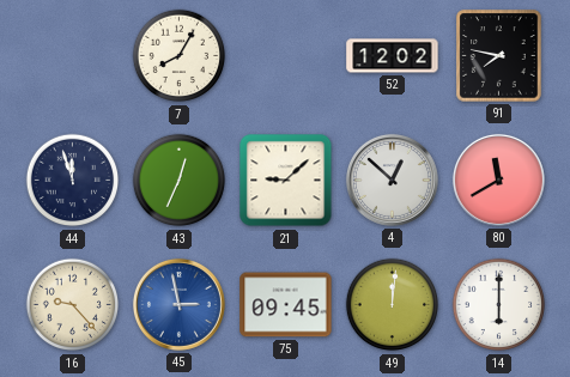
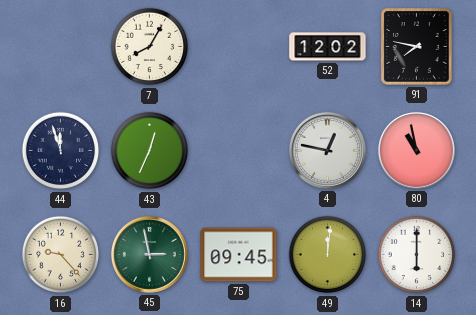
21: 9:08 -> none
4: 12:52 -> 12:47
80: 11:40 -> 10:58
45 dial: blue -> green
